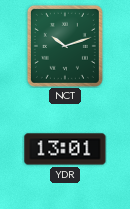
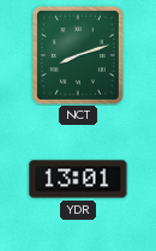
NCT: 10:12 -> 8:12
